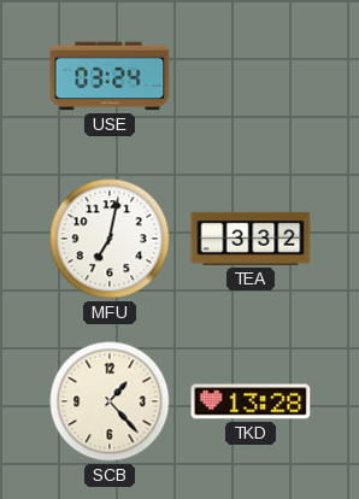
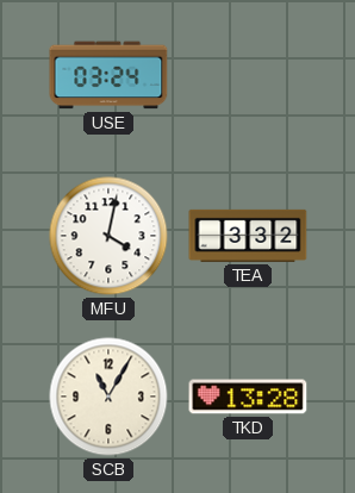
MFU: 7:02 -> 4:02
SCB: 1:23 -> 11:05
